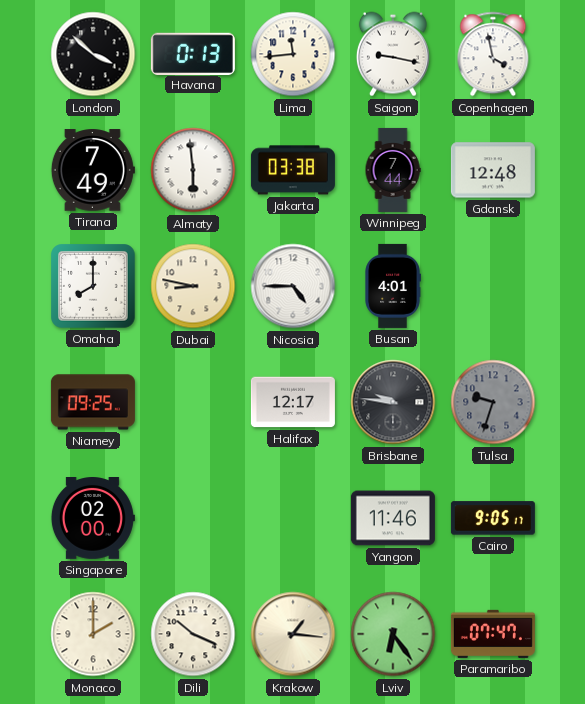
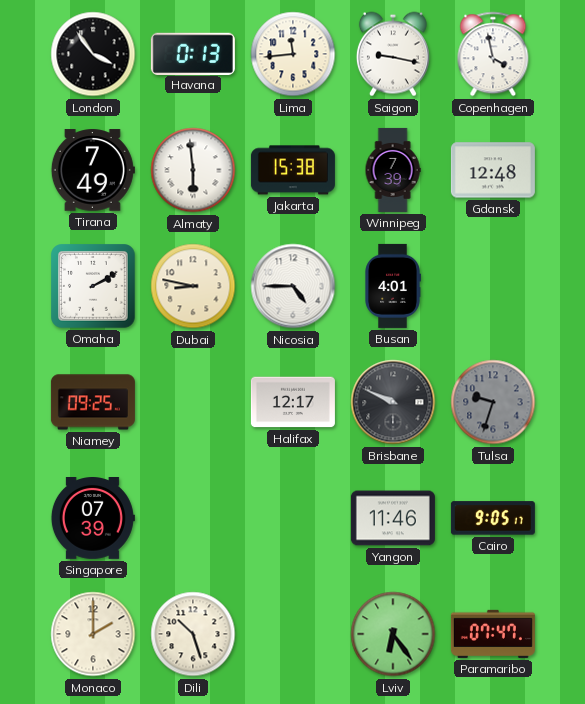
London: 3:52 -> 3:54
Jakarta: 03:38 -> 15:38
Winnipeg: 7:44 -> 7:39
Omaha: 8:00 -> 2:10
Brisbane: 9:46 -> 9:49
Singapore: 02:00 -> 07:39
Dili: 10:19 -> 10:27
Krakow: 1:16 -> none
